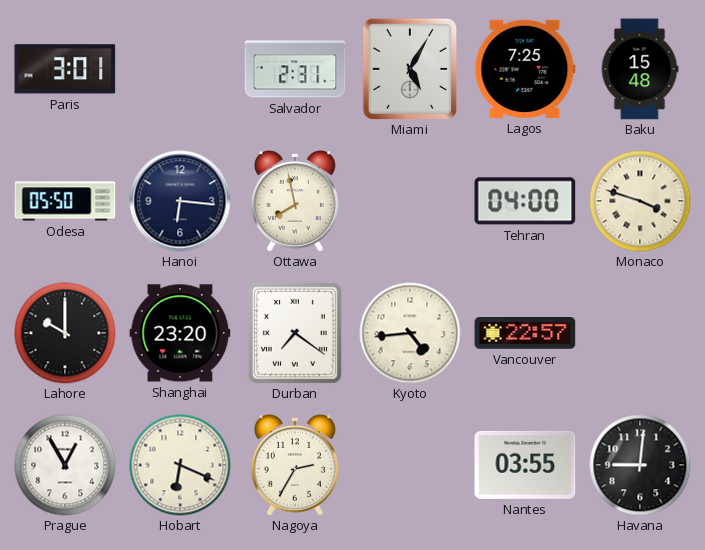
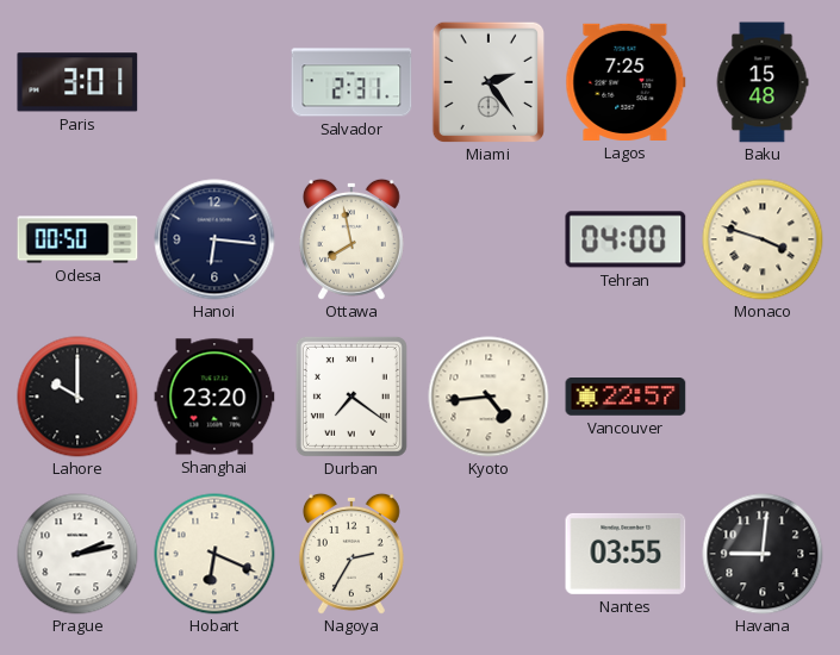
Miami: 5:05 -> 2:24
Odesa: 05:50 -> 00:50
Prague: 12:55 -> 2:13
